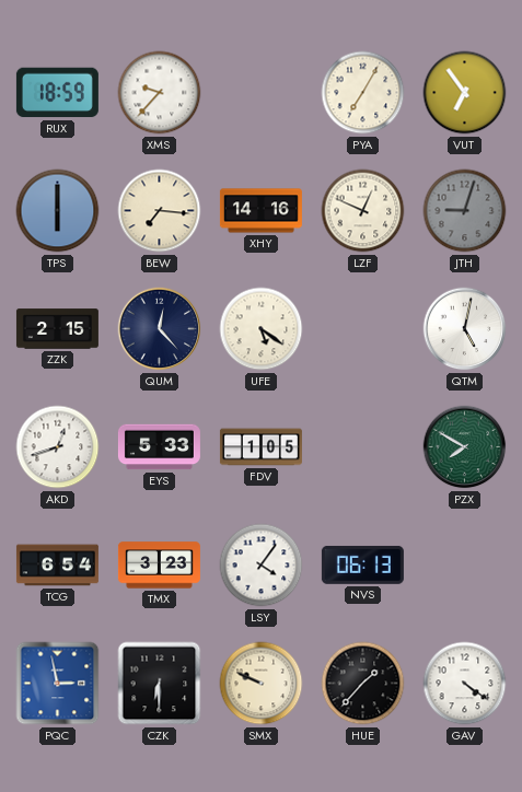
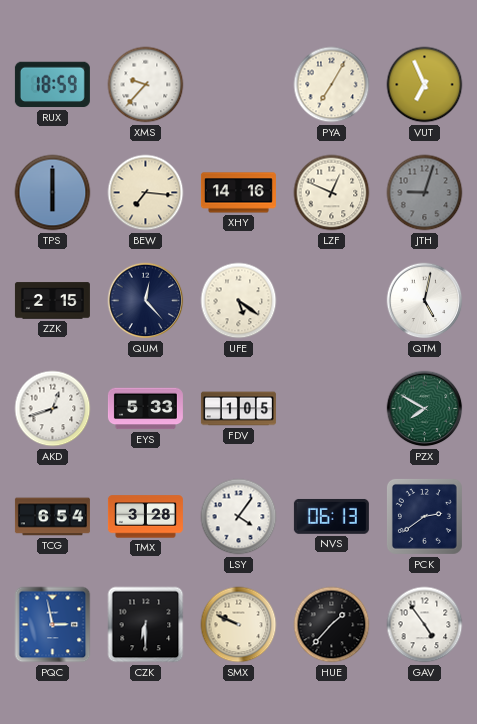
VUT: 6:54 -> 6:56
TMX: 3:23 -> 3:28
PCK: none -> 2:39
GAV: 4:21 -> 4:54
